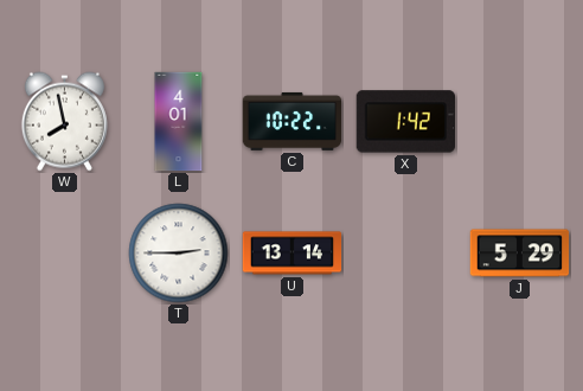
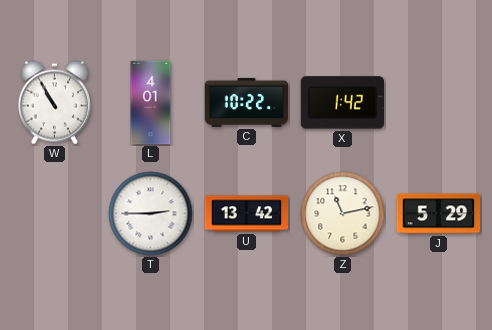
W: 7:58 -> 10:55
U: 13:14 -> 13:42
Z: none -> 11:13
